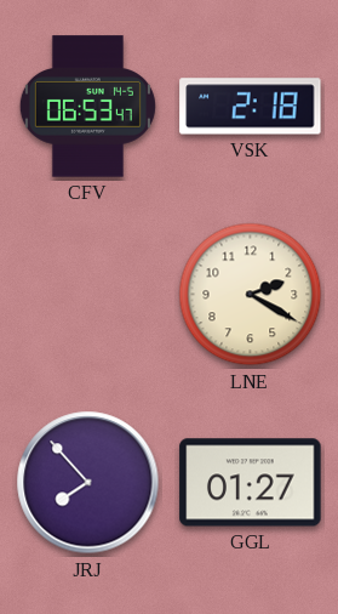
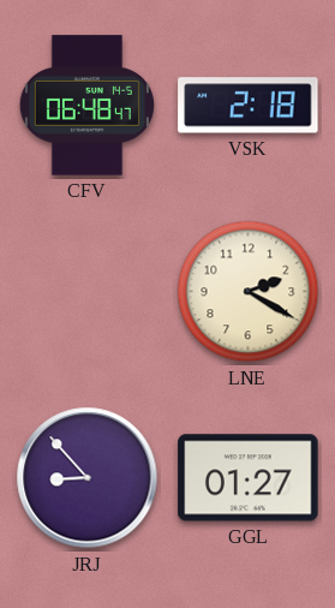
CFV: 06:53 -> 06:48
JRJ: 7:53 -> 8:53
